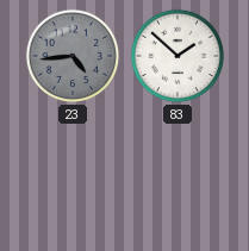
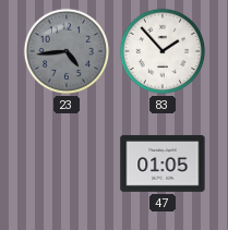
83: 1:52 -> 1:53
47: none -> 01:05
